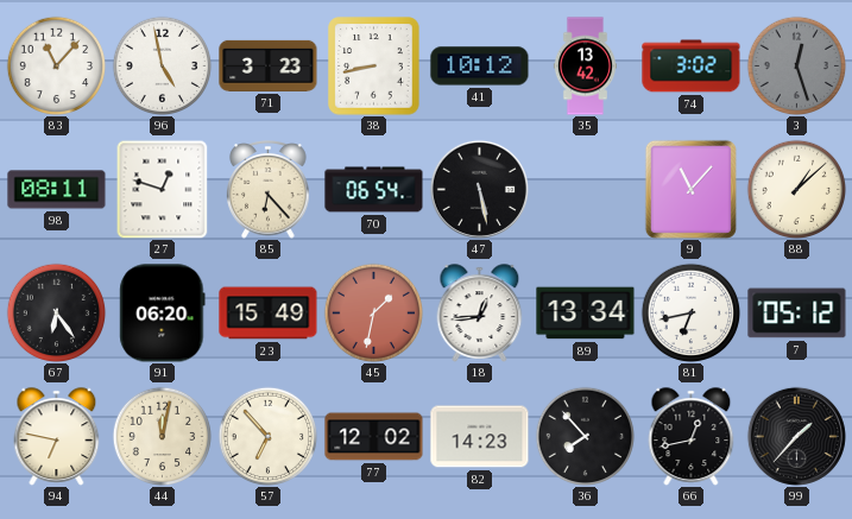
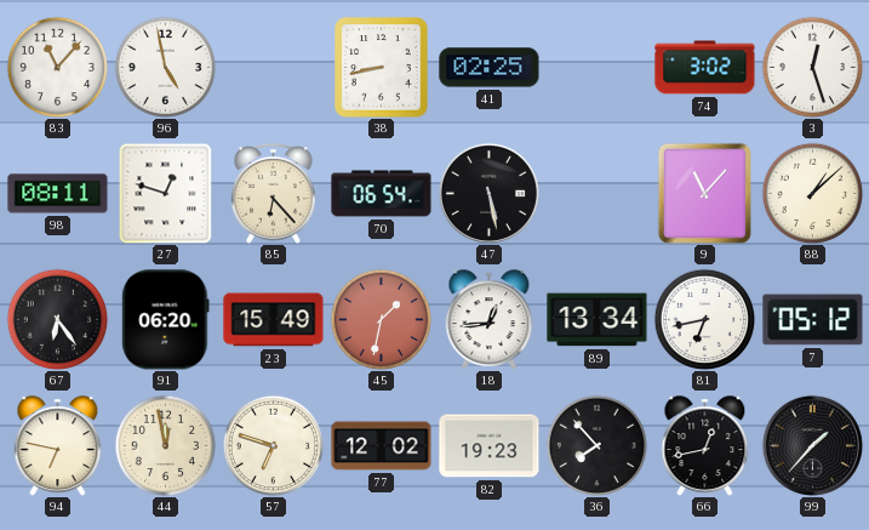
71: 3:23 -> none
41: 10:12 -> 02:25
35: 13:42 -> none
3 dial: grey -> white
44: 12:02 -> 11:58
57: 6:53 -> 6:48
82: 14:23 -> 19:23
